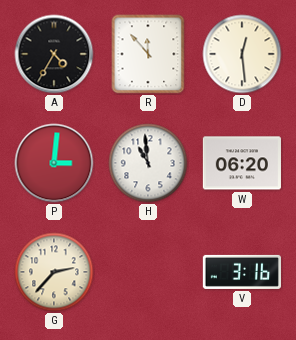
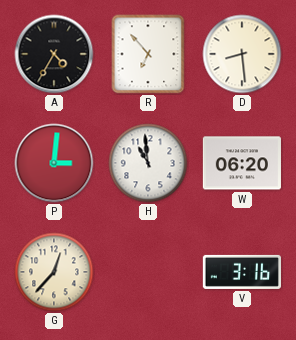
R: 11:53 -> 6:53
D: 12:29 -> 8:29
G: 2:37 -> 12:37
